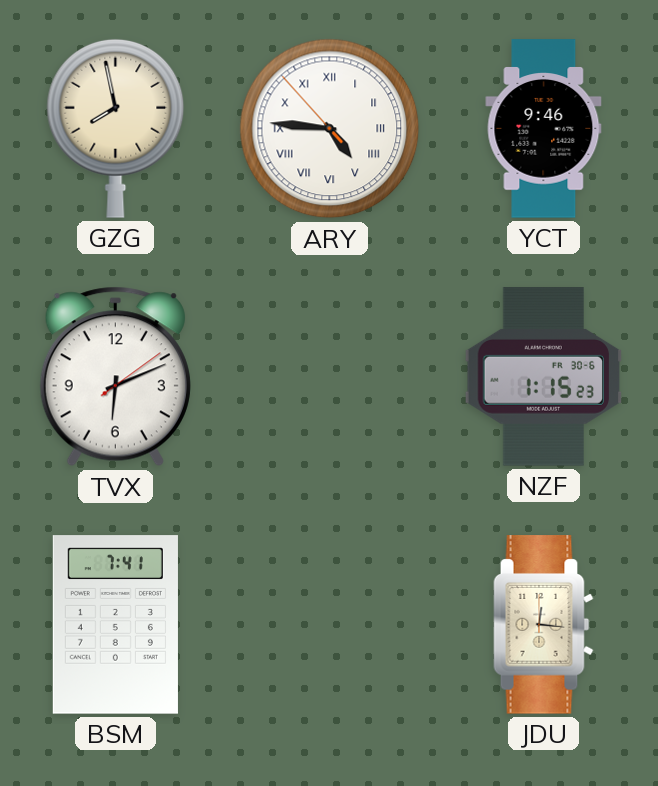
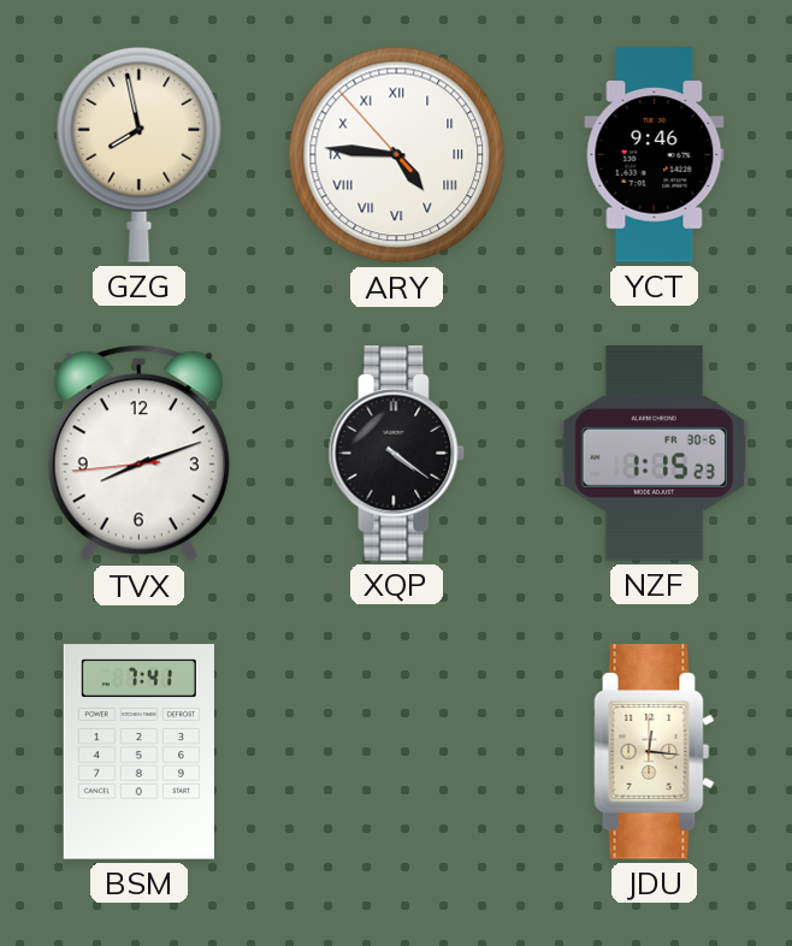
TVX: 6:11 -> 8:11
XQP: none -> 4:21
